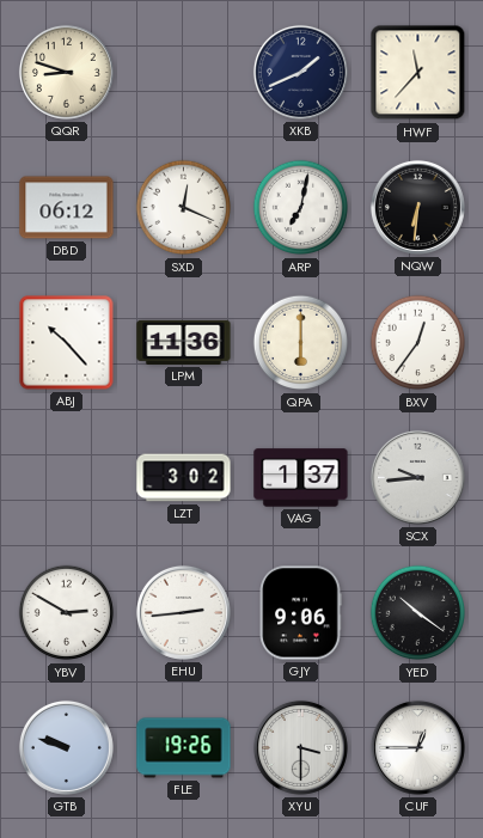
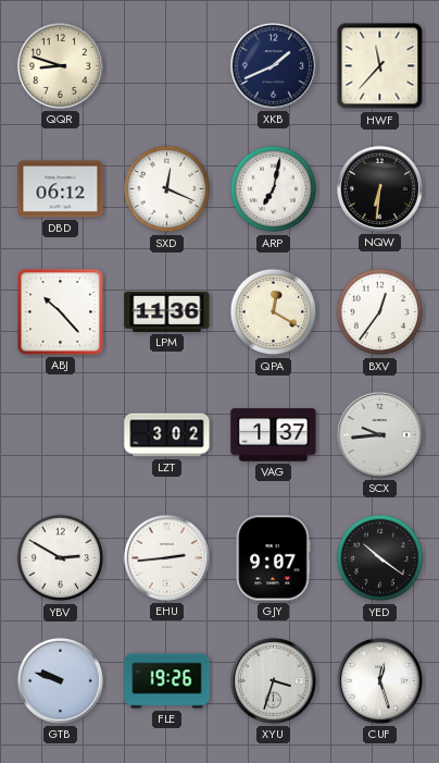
QPA: 6:00 -> 12:20
GJY: 9:06 -> 9:07
XYU: 3:30 -> 3:33
CUF: 12:45 -> 12:27
